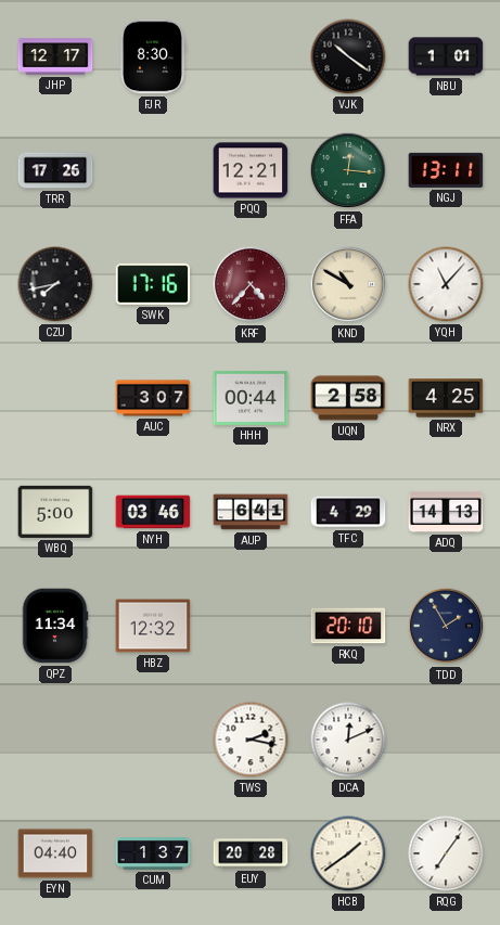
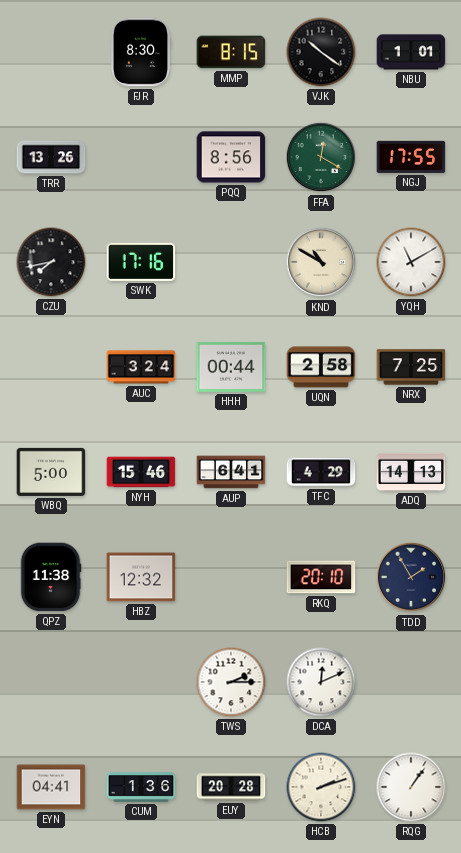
JHP: 12:17 -> none
MMP: none -> 8:15
TRR: 17:26 -> 13:26
PQQ: 12:21 -> 8:56
FFA: 12:16 -> 12:20
NGJ: 13:11 -> 17:55
KRF: 4:37 -> none
YQH: 11:07 -> 11:10
AUC: 3:07 -> 3:24
NRX: 4:25 -> 7:25
NYH: 03:46 -> 15:46
QPZ: 11:34 -> 11:38
TWS: 2:17 -> 2:15
EYN: 04:40 -> 04:41
CUM: 1:37 -> 1:36
HCB: 1:39 -> 2:12
RQG: 7:06 -> 1:06
